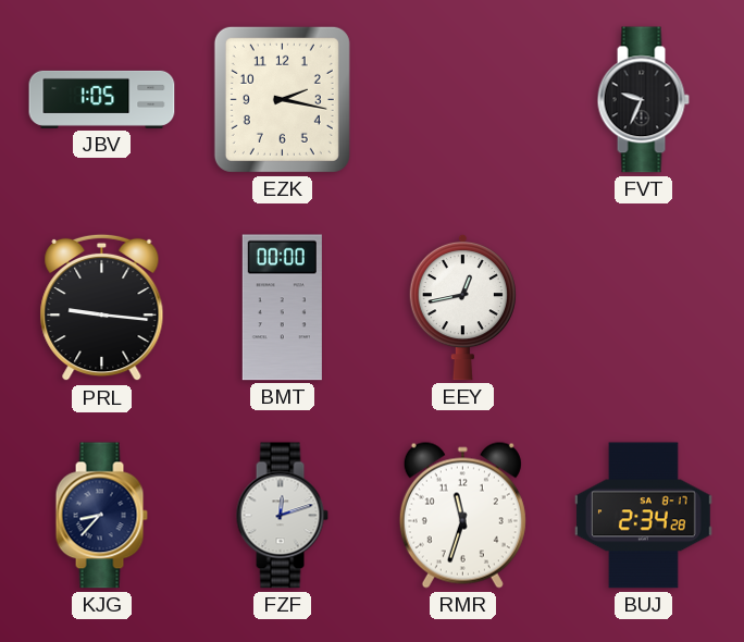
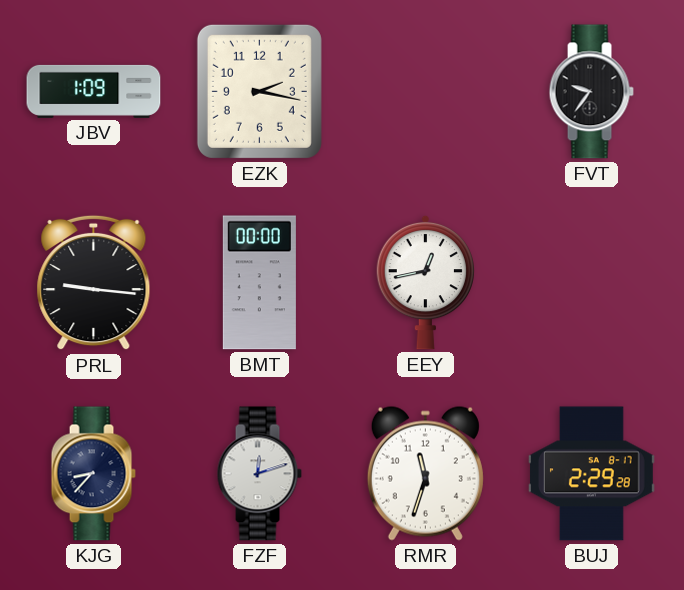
JBV: 1:05 -> 1:09
FVT: 9:34 -> 9:36
BUJ: 2:34 -> 2:29
